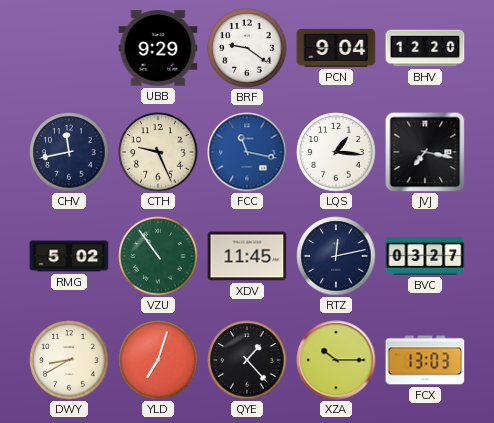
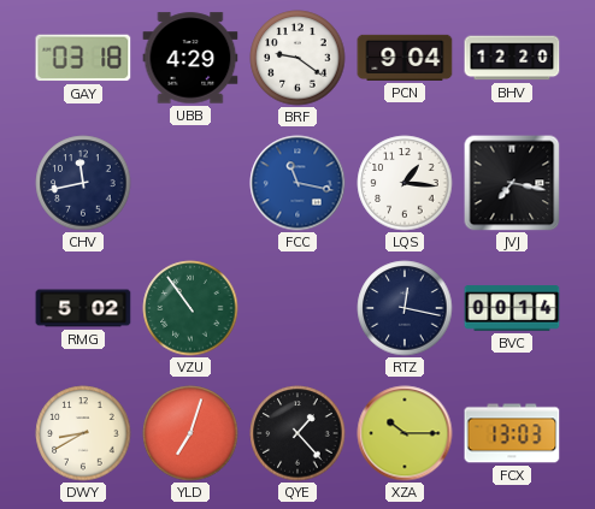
GAY: none -> 03:18
UBB: 9:29 -> 4:29
CTH: 9:26 -> none
XDV: 11:45 -> none
RTZ: 12:13 -> 12:17
BVC: 03:27 -> 00:14
